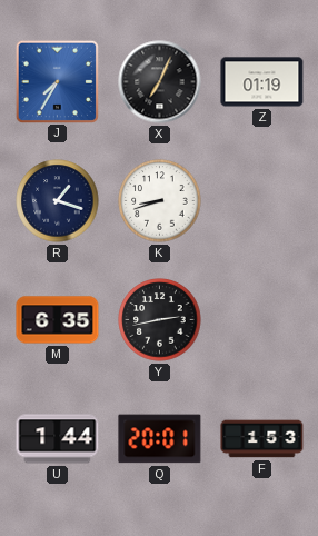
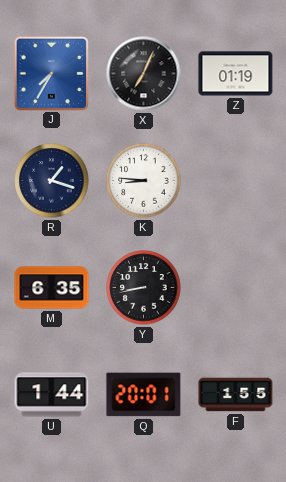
K: 8:42 -> 8:46
Y: 2:43 -> 8:43
F: 1:53 -> 1:55
